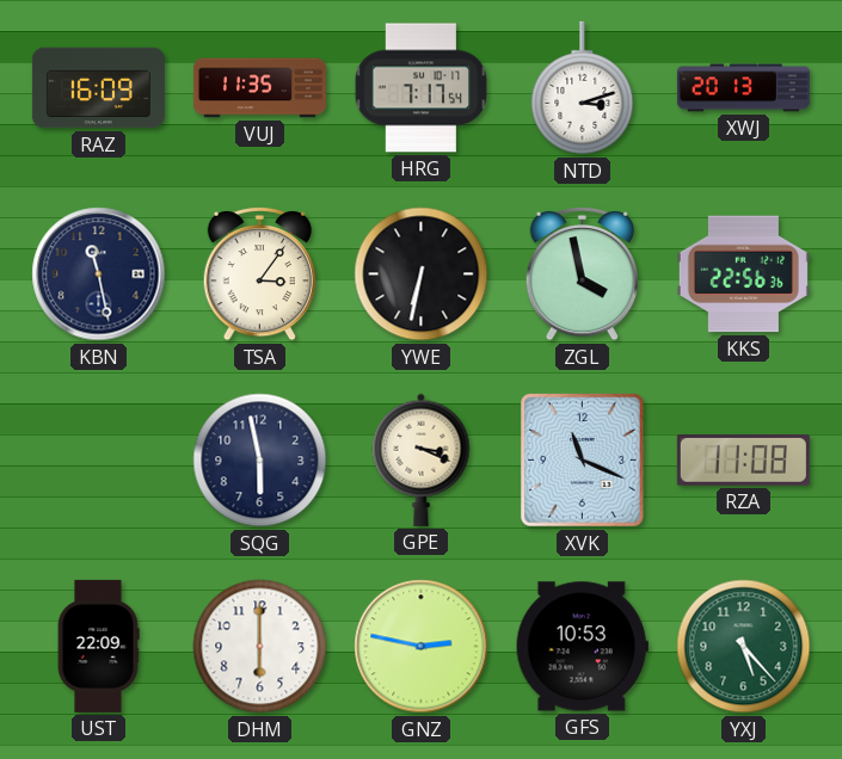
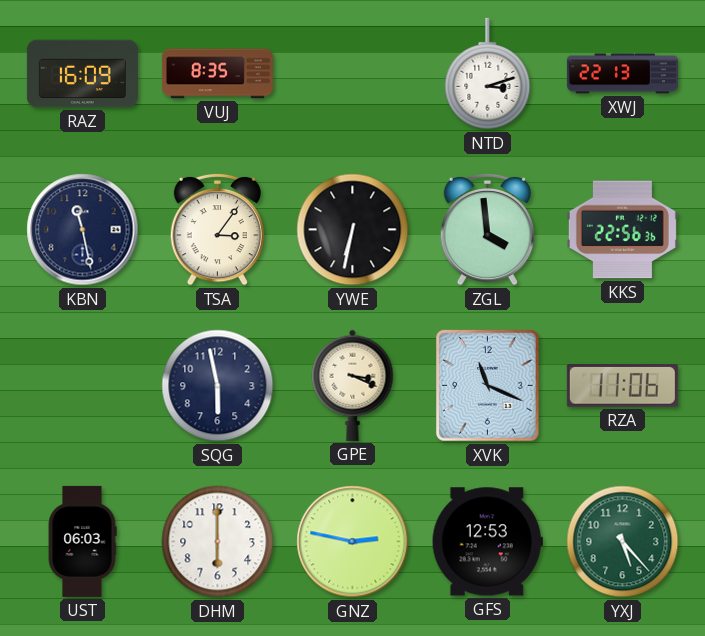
VUJ: 11:35 -> 8:35
HRG: 7:17 -> none
XWJ: 20:13 -> 22:13
ZGL: 3:58 -> 3:59
RZA: 11:08 -> 11:06
UST: 22:09 -> 06:03
GFS: 10:53 -> 12:53
